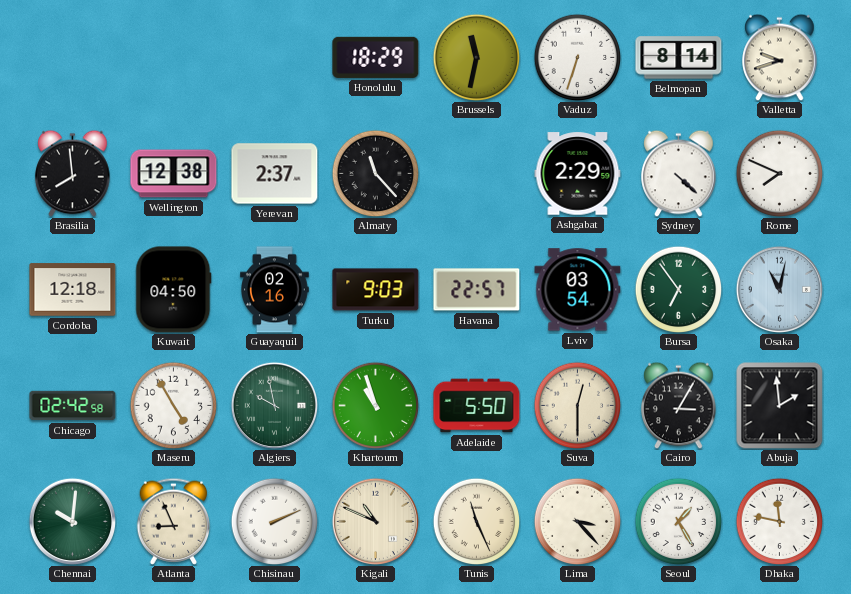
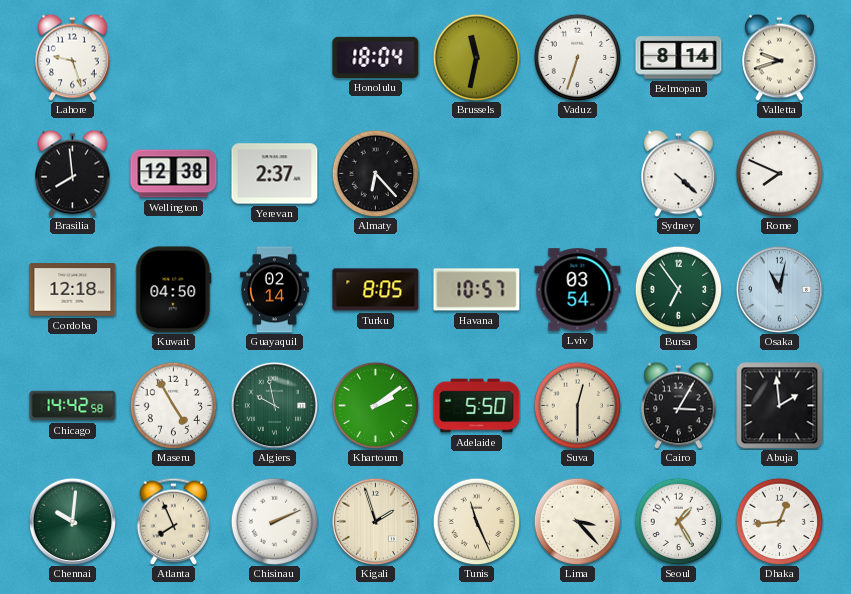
Lahore: none -> 9:27
Honolulu: 18:29 -> 18:04
Almaty: 11:23 -> 6:23
Ashgabat: 2:29 -> none
Guayaquil: 02:16 -> 02:14
Turku: 9:03 -> 8:05
Havana: 22:57 -> 10:57
Chicago: 02:42 -> 14:42
Khartoum: 10:57 -> 2:09
Atlanta: 8:56 -> 7:56
Kigali: 10:49 -> 1:57
Dhaka: 11:47 -> 12:44
